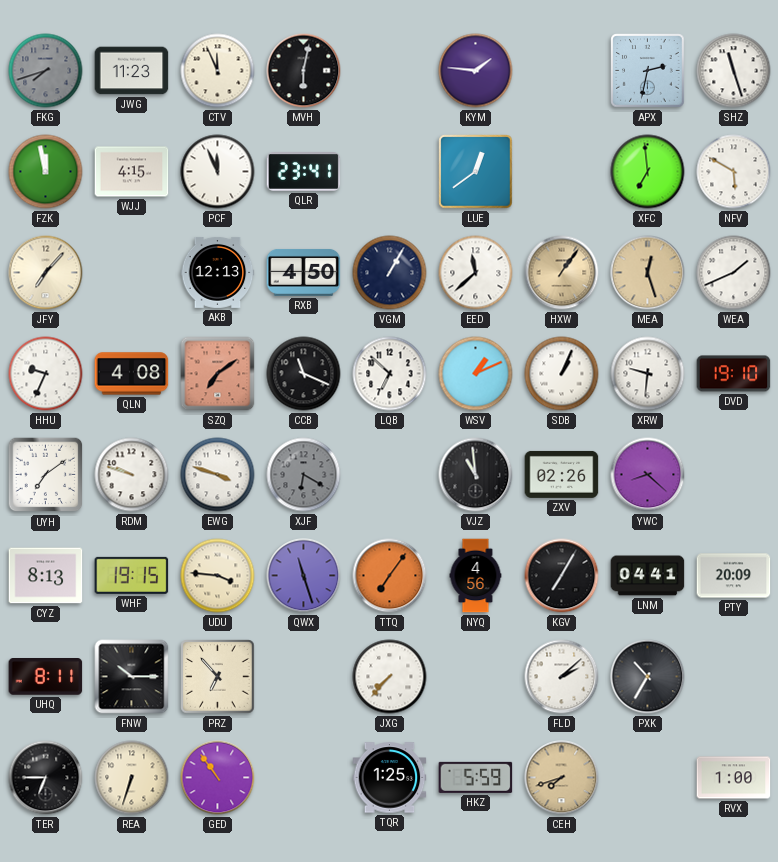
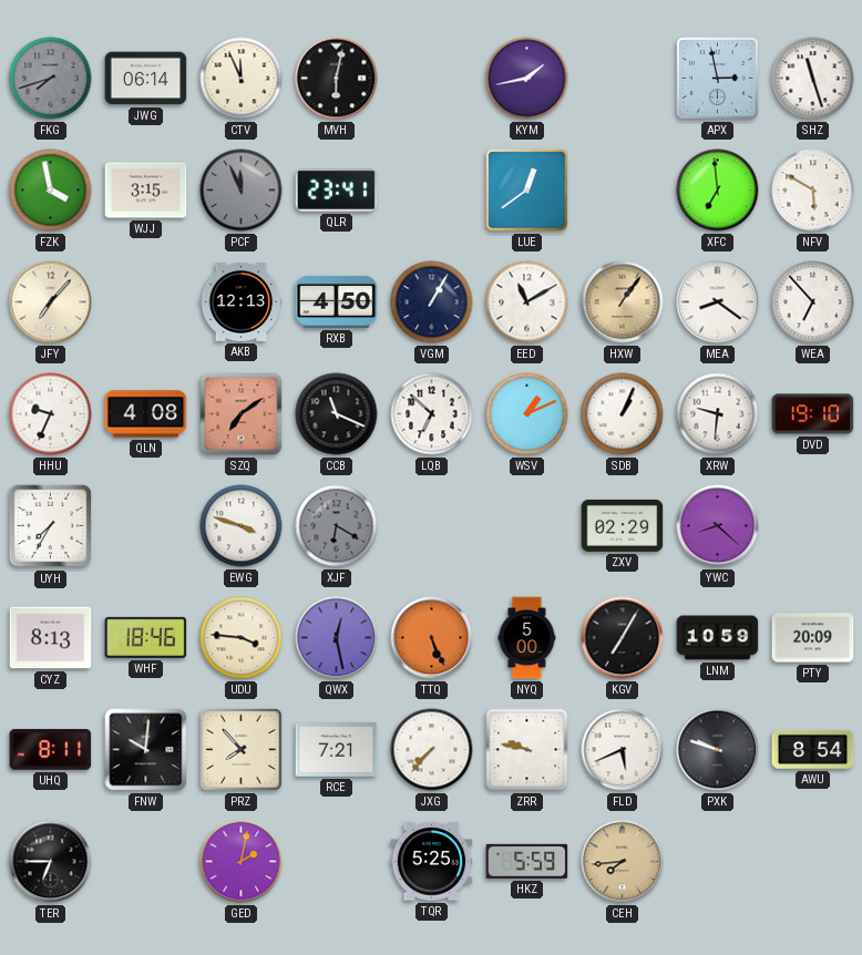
JWG: 11:23 -> 06:14
KYM: 1:46 -> 1:43
APX: 2:32 -> 2:58
FZK: 11:58 -> 3:58
WJJ: 4:15 -> 3:15
PCF dial: white -> grey
EED: 11:38 -> 11:10
MEA: 12:27 -> 8:21
MEA dial: champagne -> white
WEA: 1:41 -> 6:53
UYH: 7:09 -> 7:35
RDM: 9:48 -> none
VJZ: 10:59 -> none
ZXV: 02:26 -> 02:29
WHF: 19:15 -> 18:46
QWX: 11:27 -> 12:28
TTQ: 7:06 -> 5:26
NYQ: 4:56 -> 5:00
LNM: 04:41 -> 10:59
FNW: 10:15 -> 10:01
PRZ: 6:53 -> 7:53
RCE: none -> 7:21
ZRR: none -> 9:47
FLD: 2:08 -> 5:41
PXK: 10:35 -> 9:48
AWU: none -> 8:54
REA: 6:33 -> none
GED: 10:54 -> 2:02
TQR: 1:25 -> 5:25
CEH: 7:42 -> 7:44
RVX: 1:00 -> none
